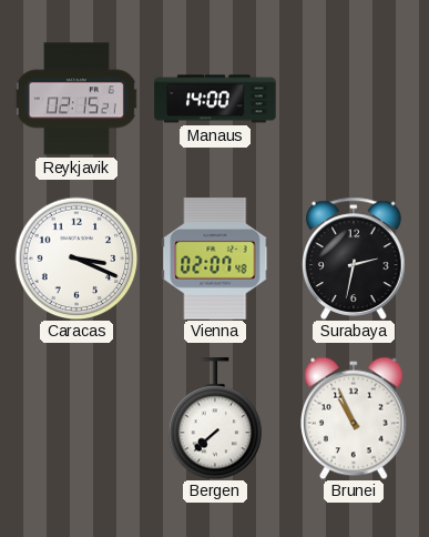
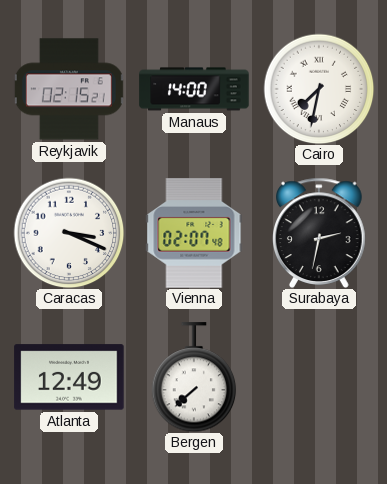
Cairo: none -> 7:32
Atlanta: none -> 12:49
Brunei: 10:56 -> none
